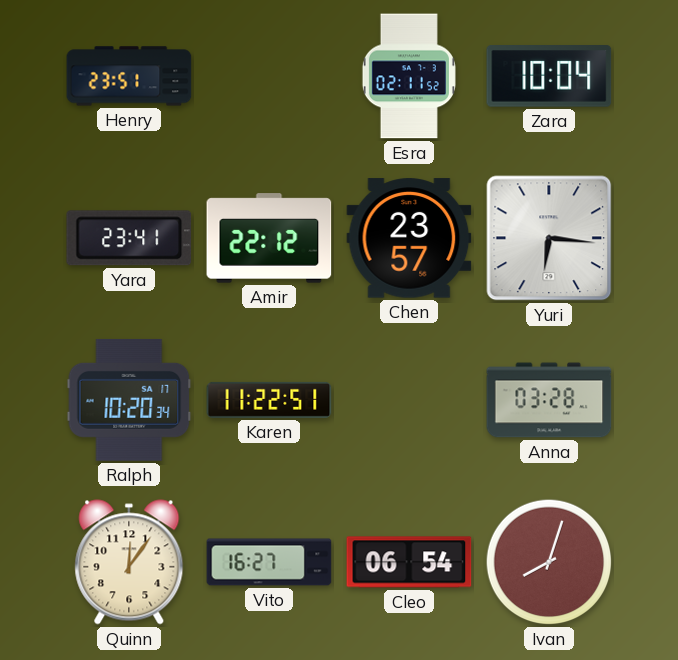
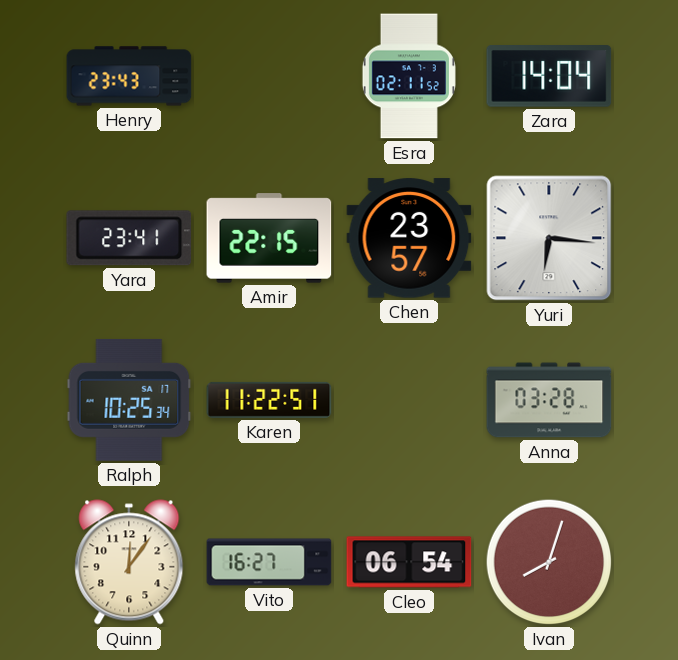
Henry: 23:51 -> 23:43
Zara: 10:04 -> 14:04
Amir: 22:12 -> 22:15
Ralph: 10:20 -> 10:25
